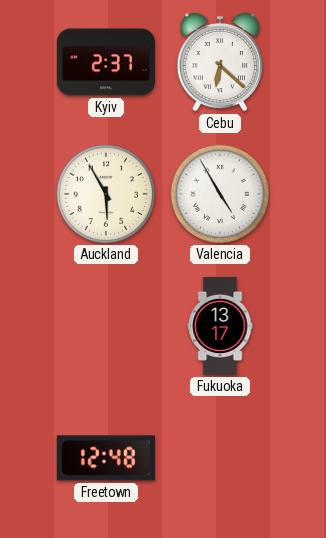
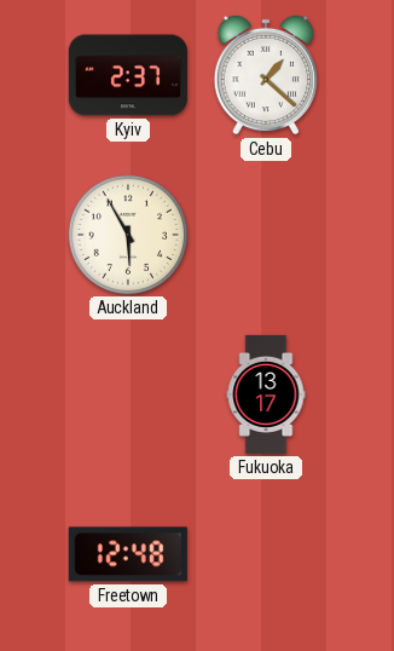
Cebu: 6:22 -> 1:22
Valencia: 4:55 -> none
